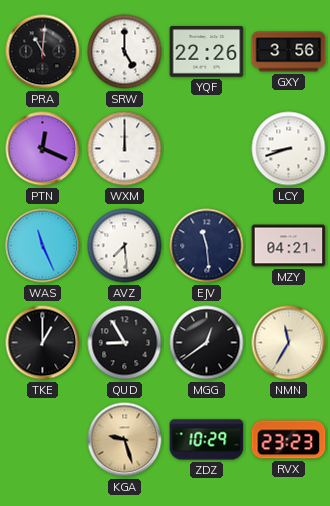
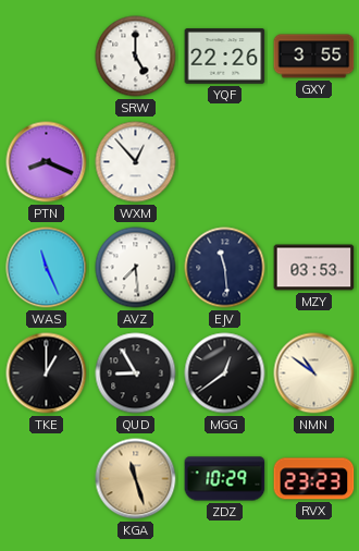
PRA: 11:01 -> none
GXY: 3:56 -> 3:55
PTN: 12:19 -> 8:19
WXM: 12:00 -> 12:53
LCY: 8:42 -> none
MZY: 04:21 -> 03:53
NMN: 11:35 -> 10:51
KGA: 9:27 -> 11:27
